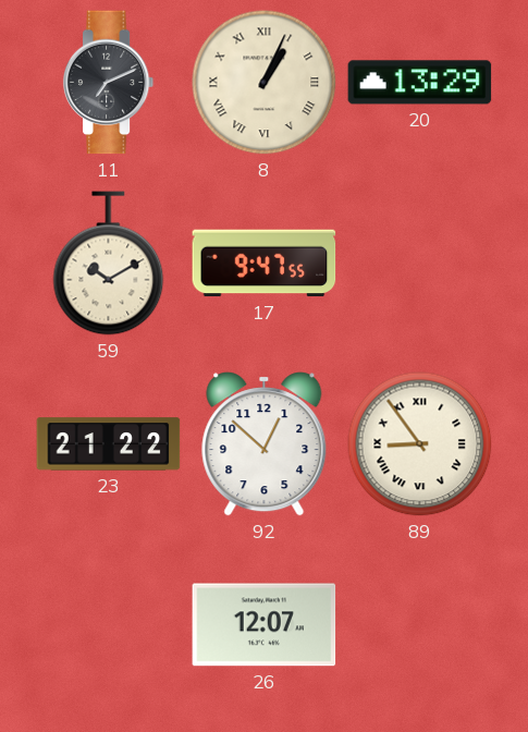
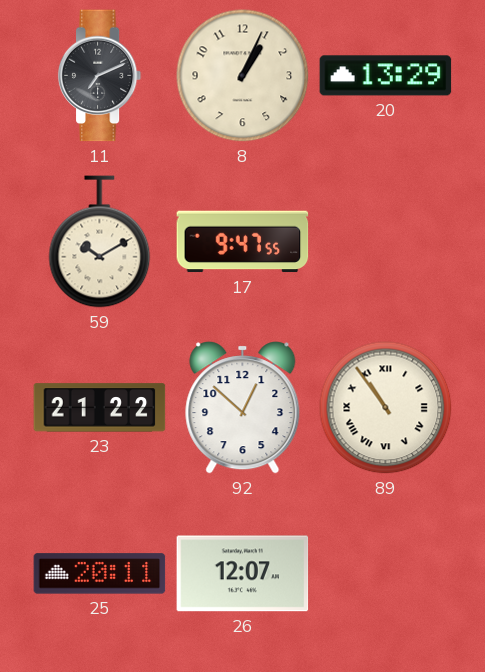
8 numerals: Roman -> Arabic
89: 8:54 -> 10:54
25: none -> 20:11
